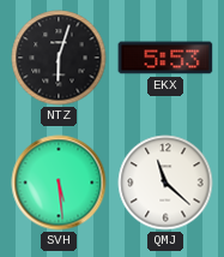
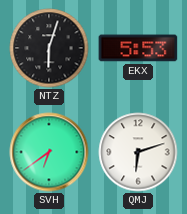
SVH: 5:29 -> 6:39
QMJ: 11:22 -> 6:12
